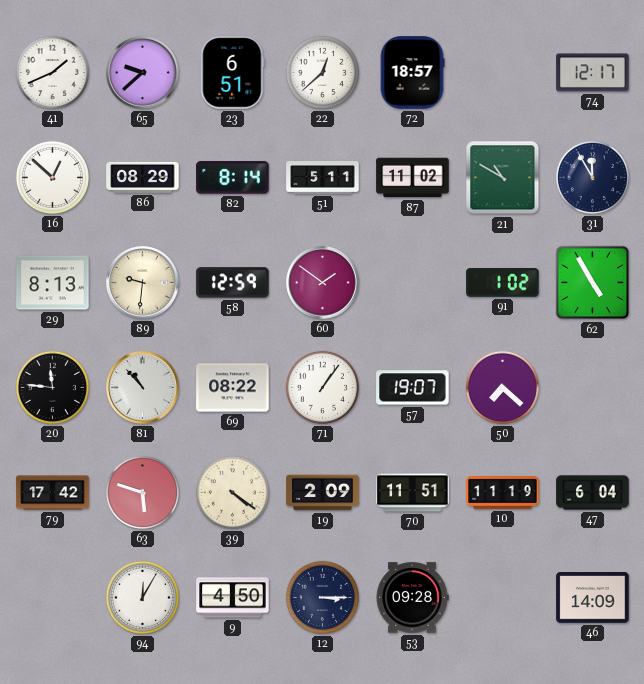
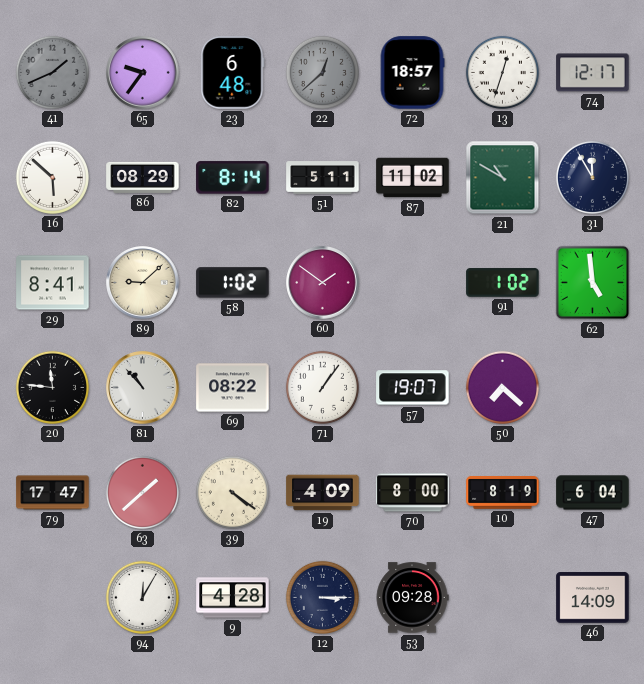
41 dial: white -> grey
65: 9:38 -> 9:36
23: 6:51 -> 6:48
22 dial: white -> grey
13: none -> 12:33
16: 12:52 -> 5:52
29: 8:13 -> 8:41
89: 9:31 -> 9:08
58: 12:59 -> 1:02
62: 4:55 -> 4:59
79: 17:42 -> 17:47
63: 5:48 -> 1:38
19: 2:09 -> 4:09
70: 11:51 -> 8:00
10: 11:19 -> 8:19
9: 4:50 -> 4:28
